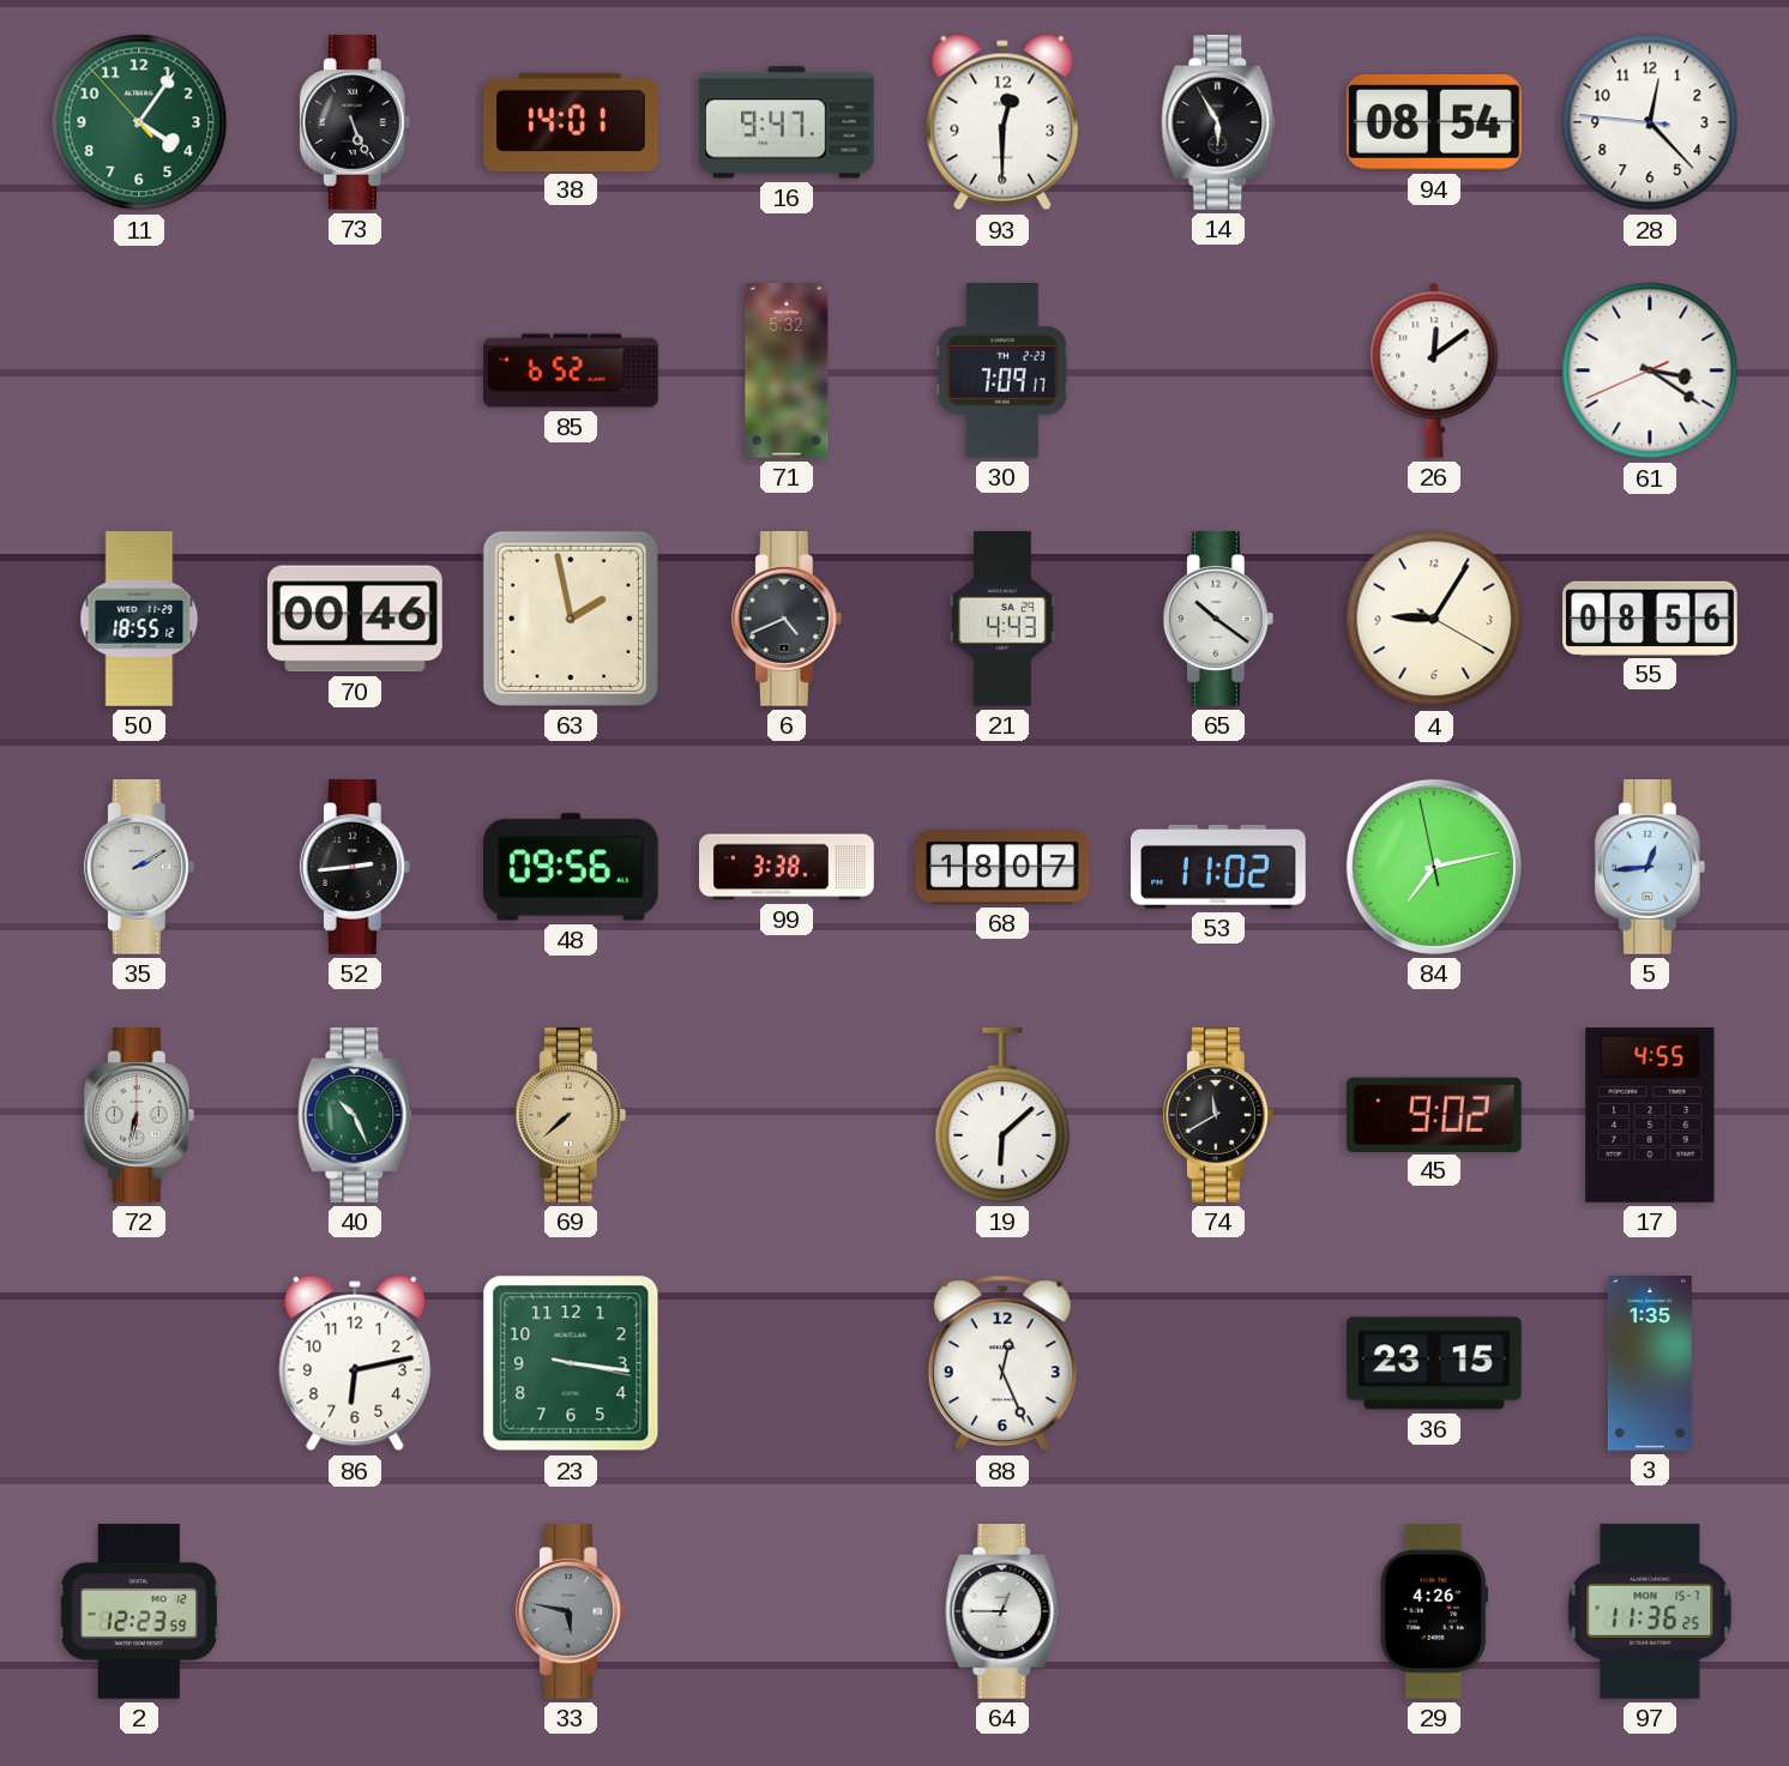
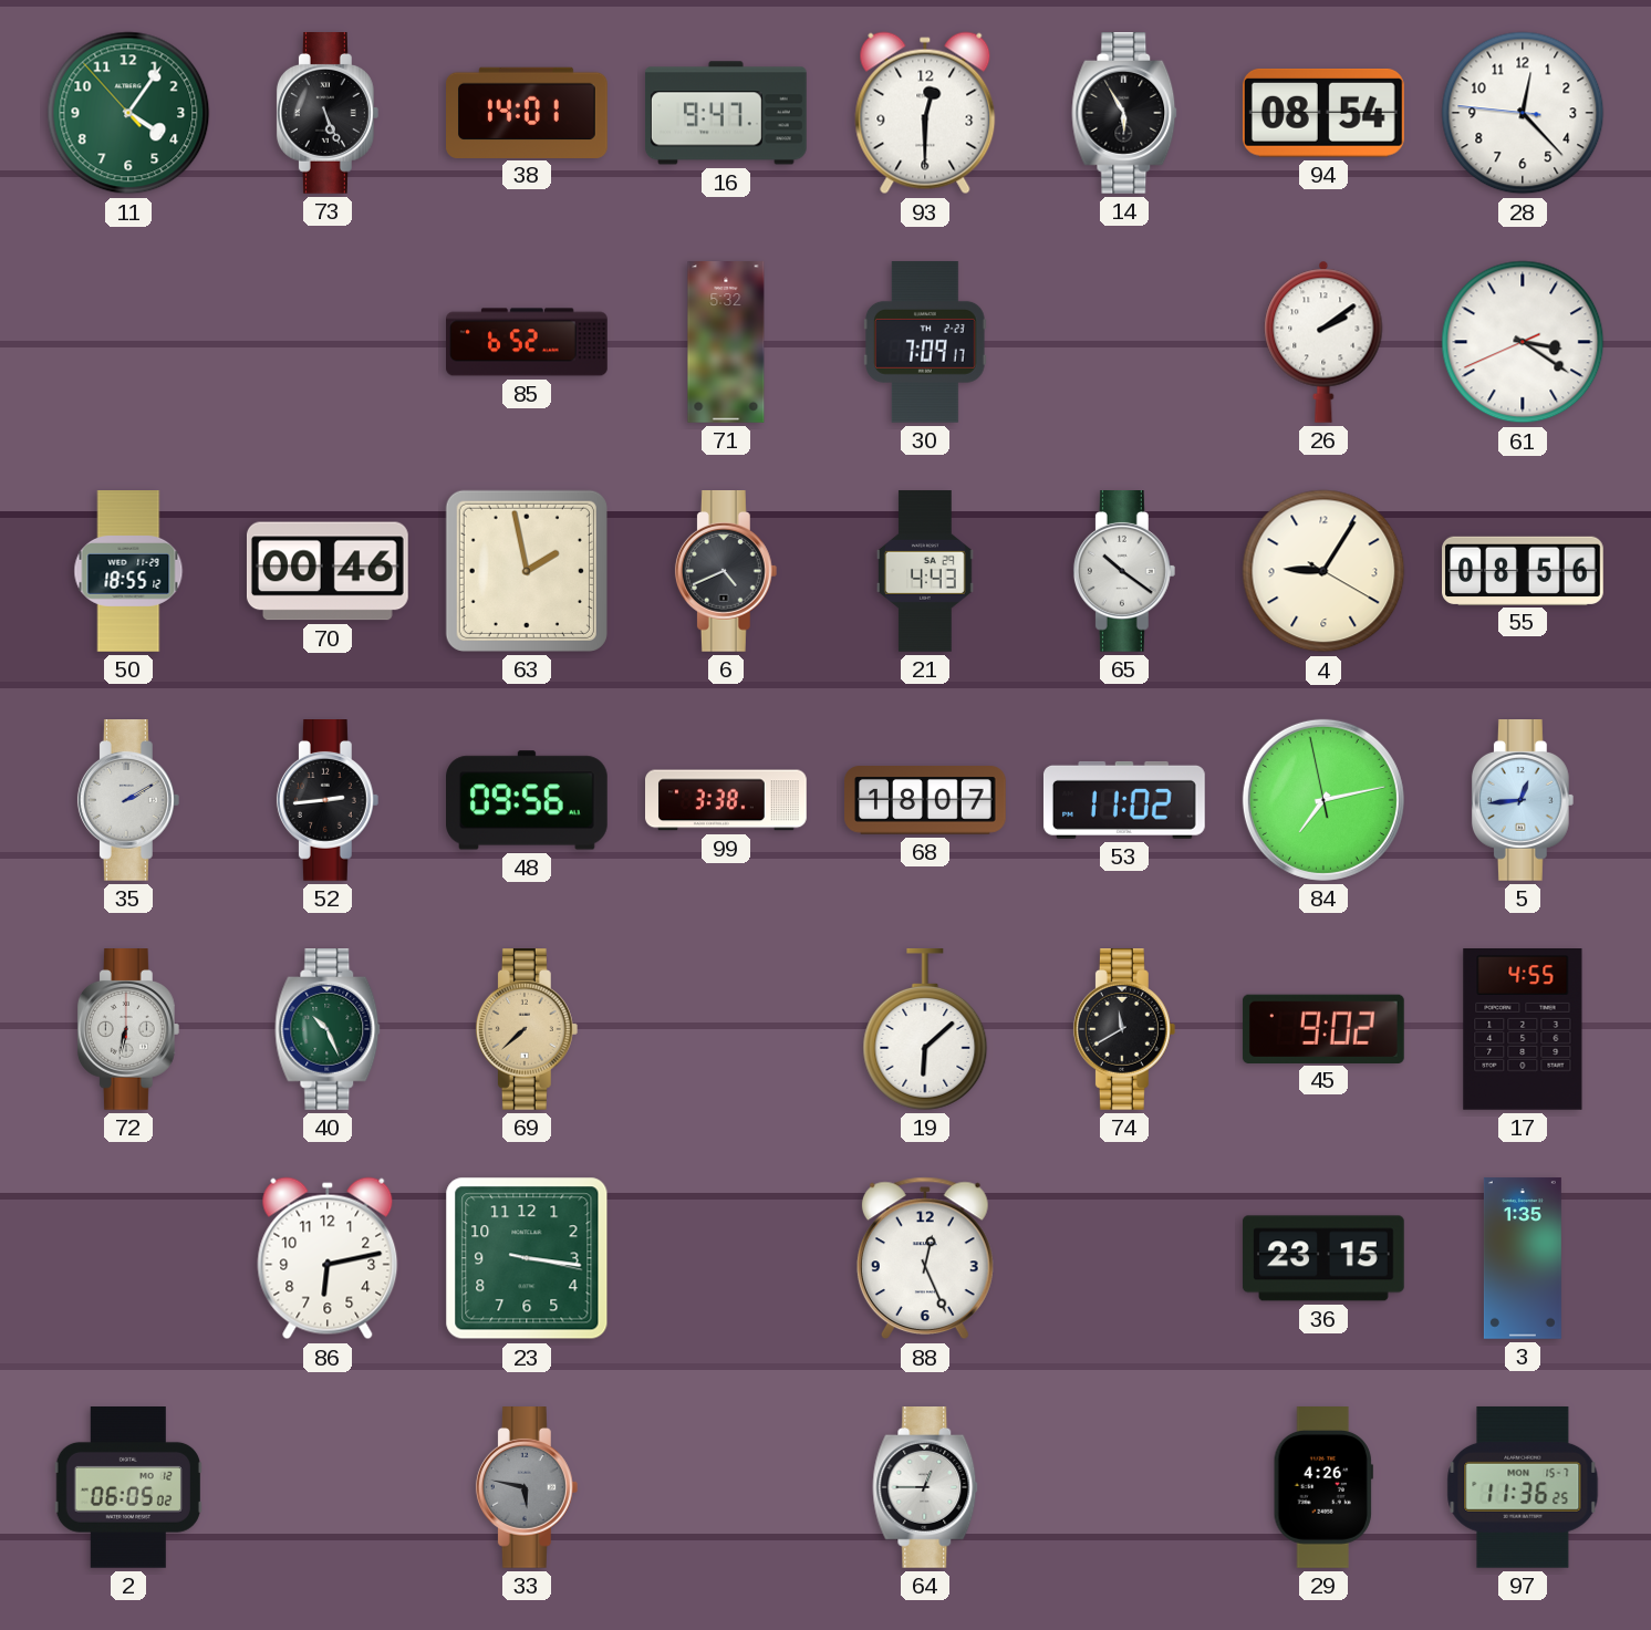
26: 12:09 -> 2:09
2: 12:23 -> 06:05
